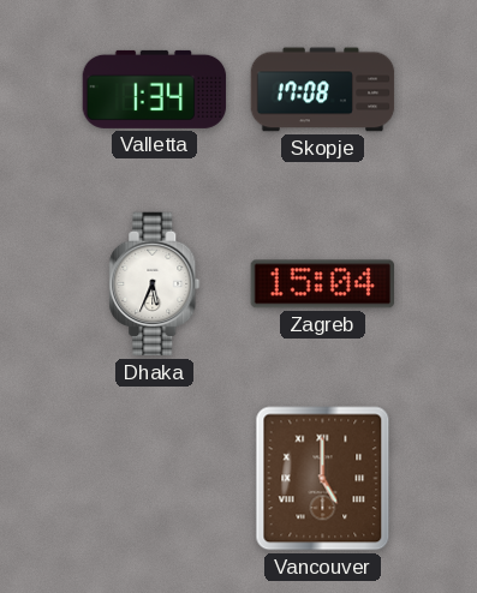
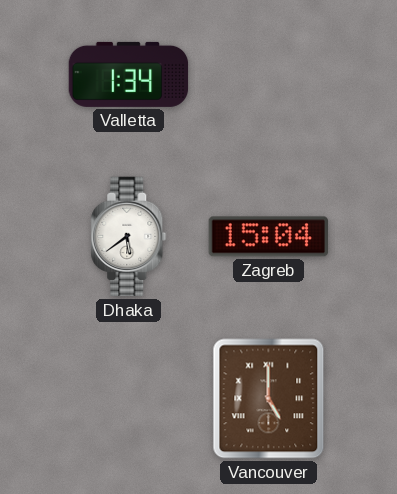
Skopje: 17:08 -> none
Dhaka: 5:34 -> 5:39
